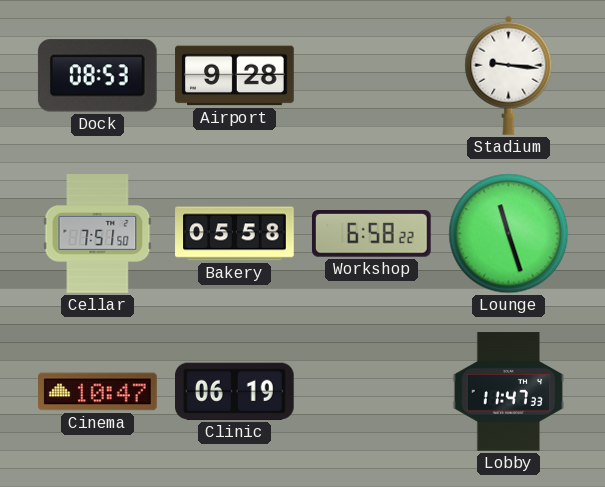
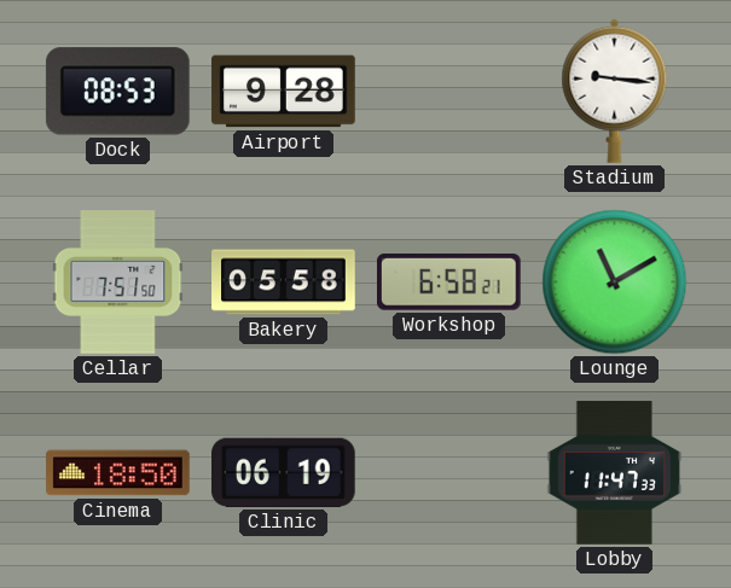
Workshop: 6:58:22 -> 6:58:21
Lounge: 11:27 -> 11:10
Cinema: 10:47 -> 18:50
